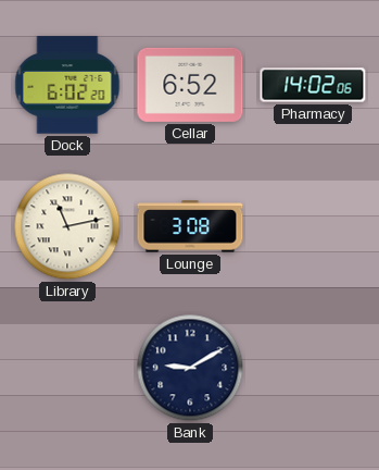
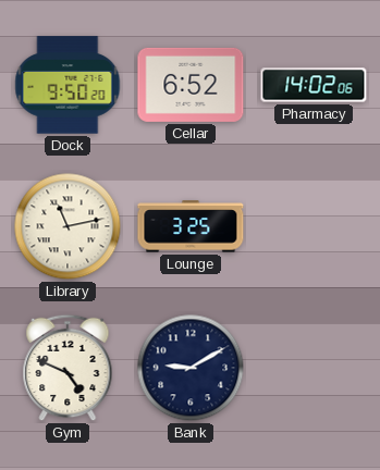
Dock: 6:02 -> 9:50
Lounge: 3:08 -> 3:25
Gym: none -> 4:49
